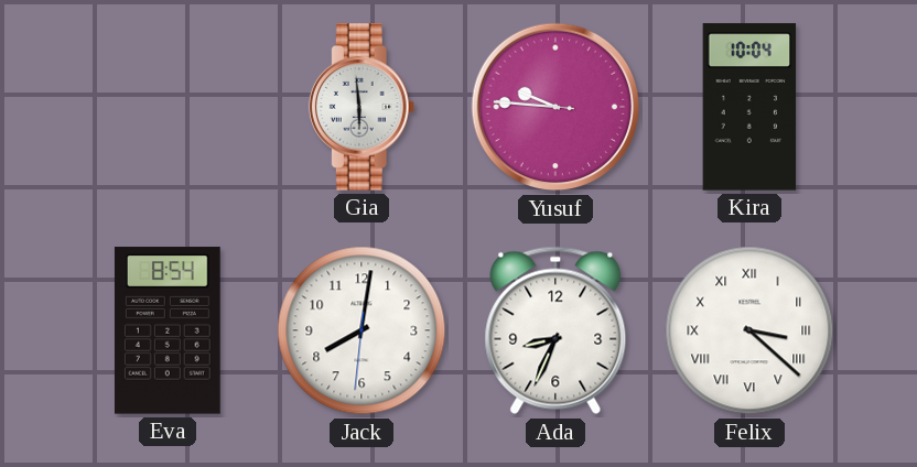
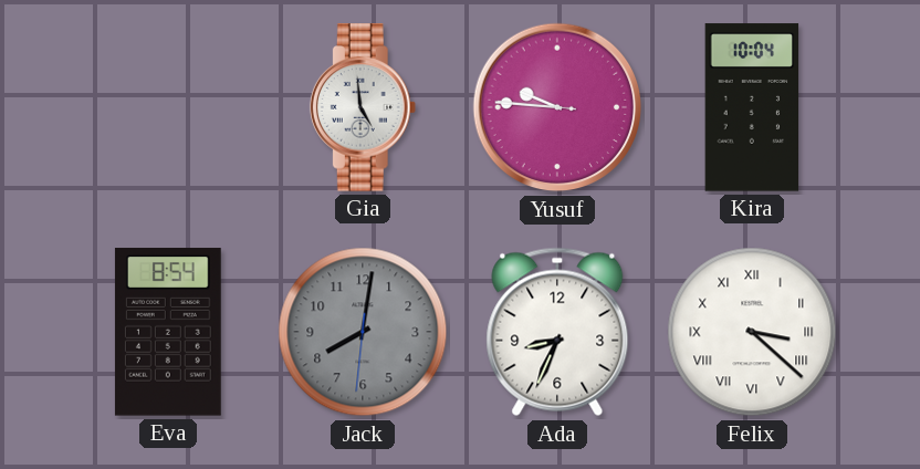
Gia: 5:59 -> 4:59
Jack dial: white -> grey
